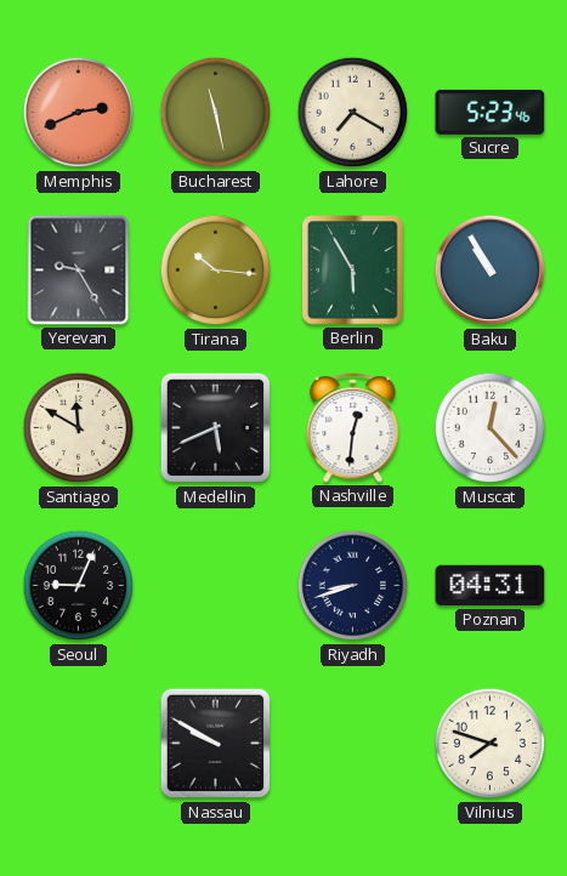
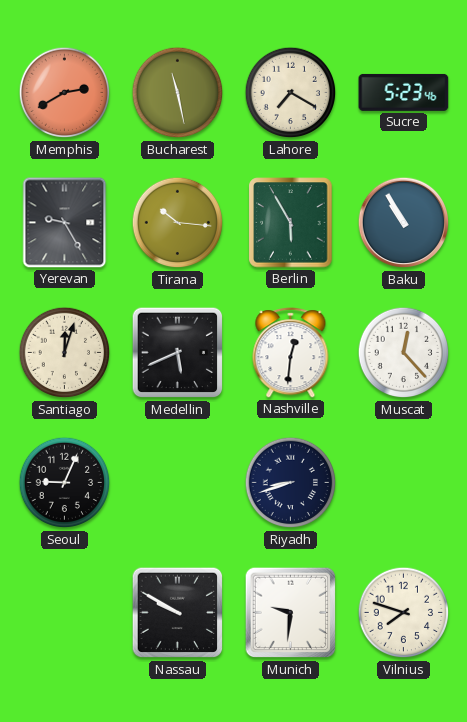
Memphis: 2:41 -> 2:40
Santiago: 11:50 -> 12:03
Poznan: 04:31 -> none
Munich: none -> 9:31
